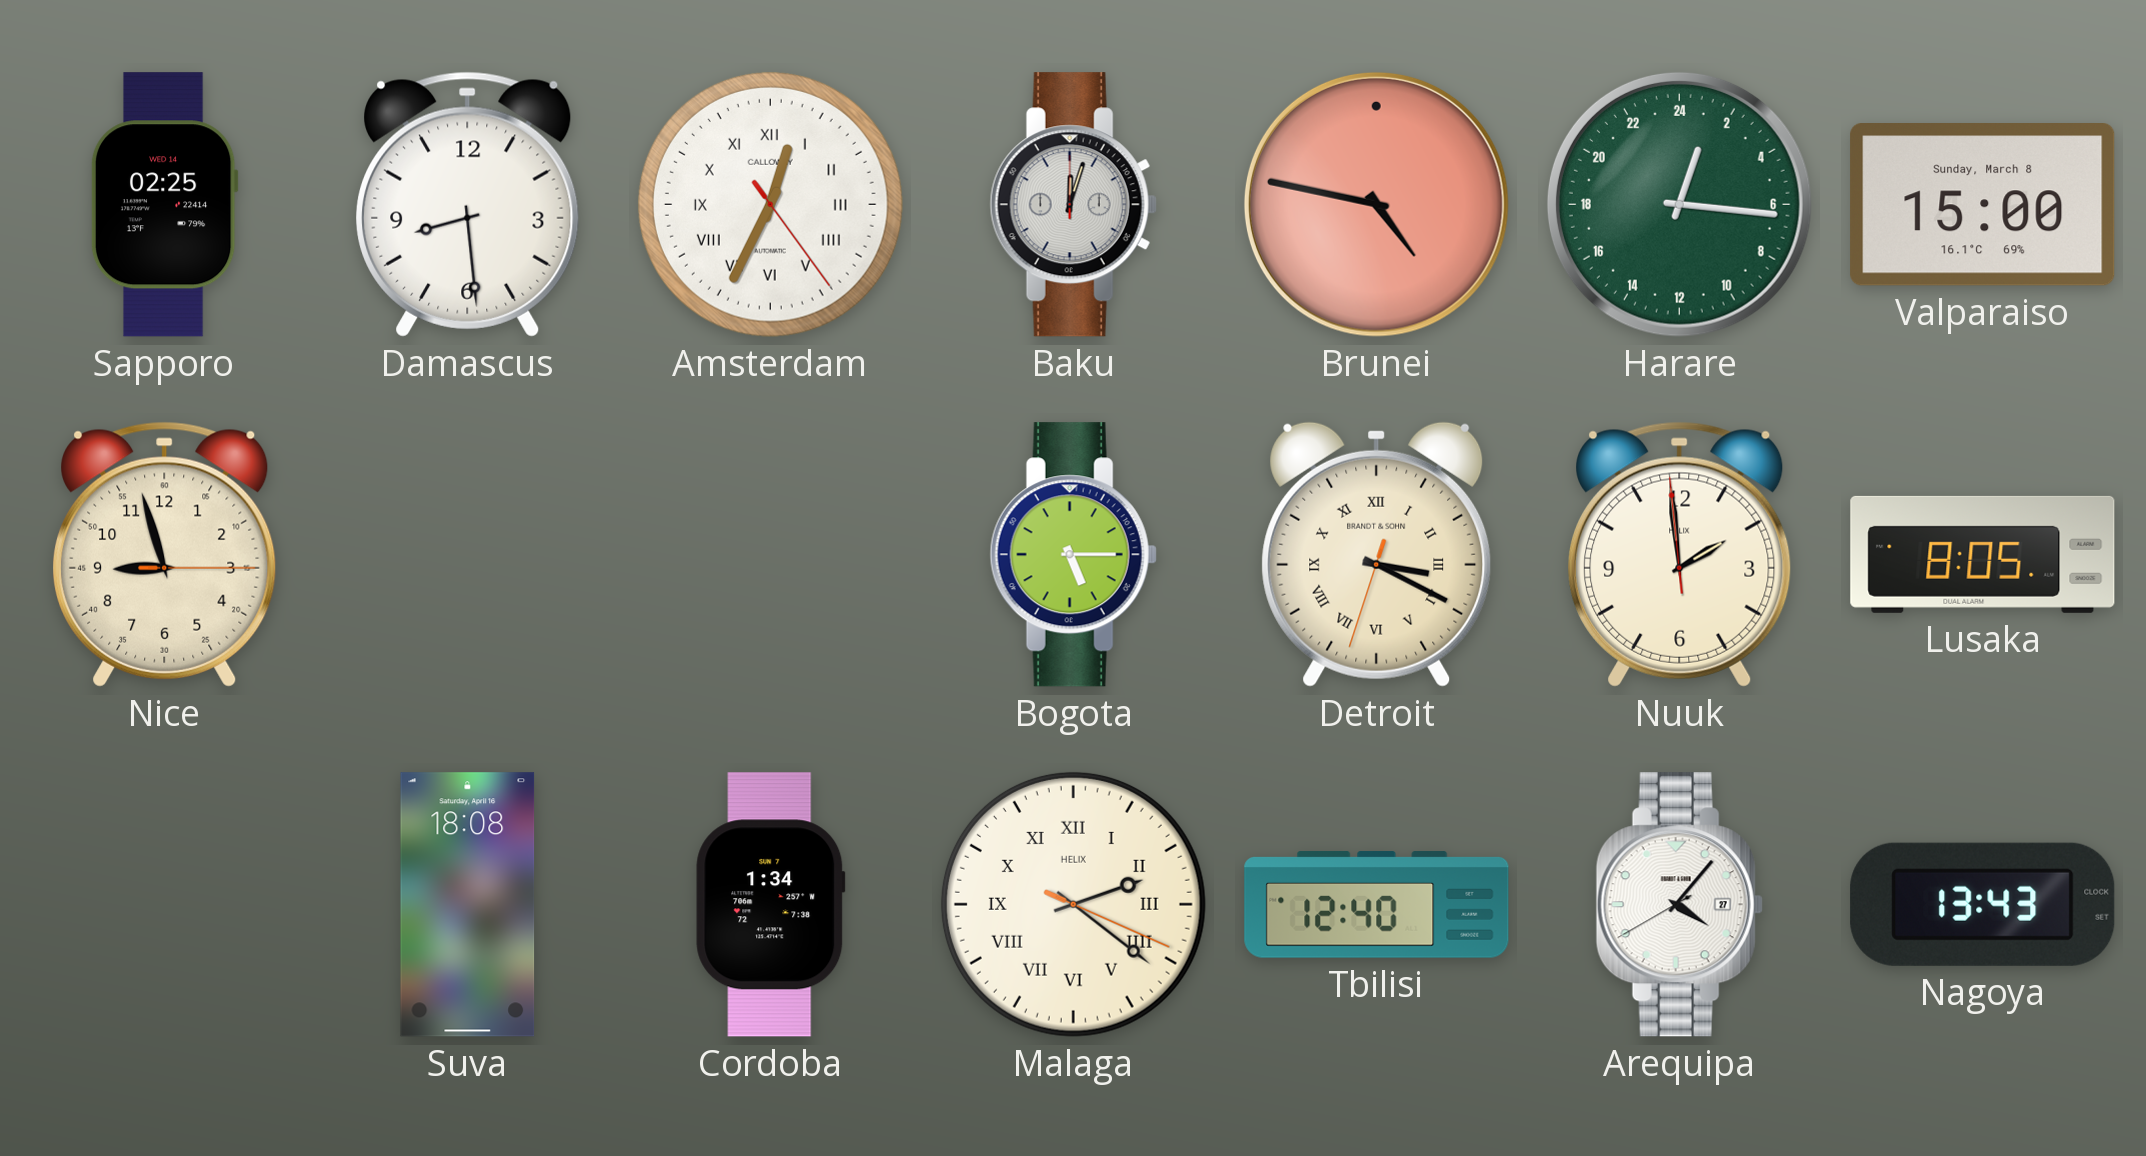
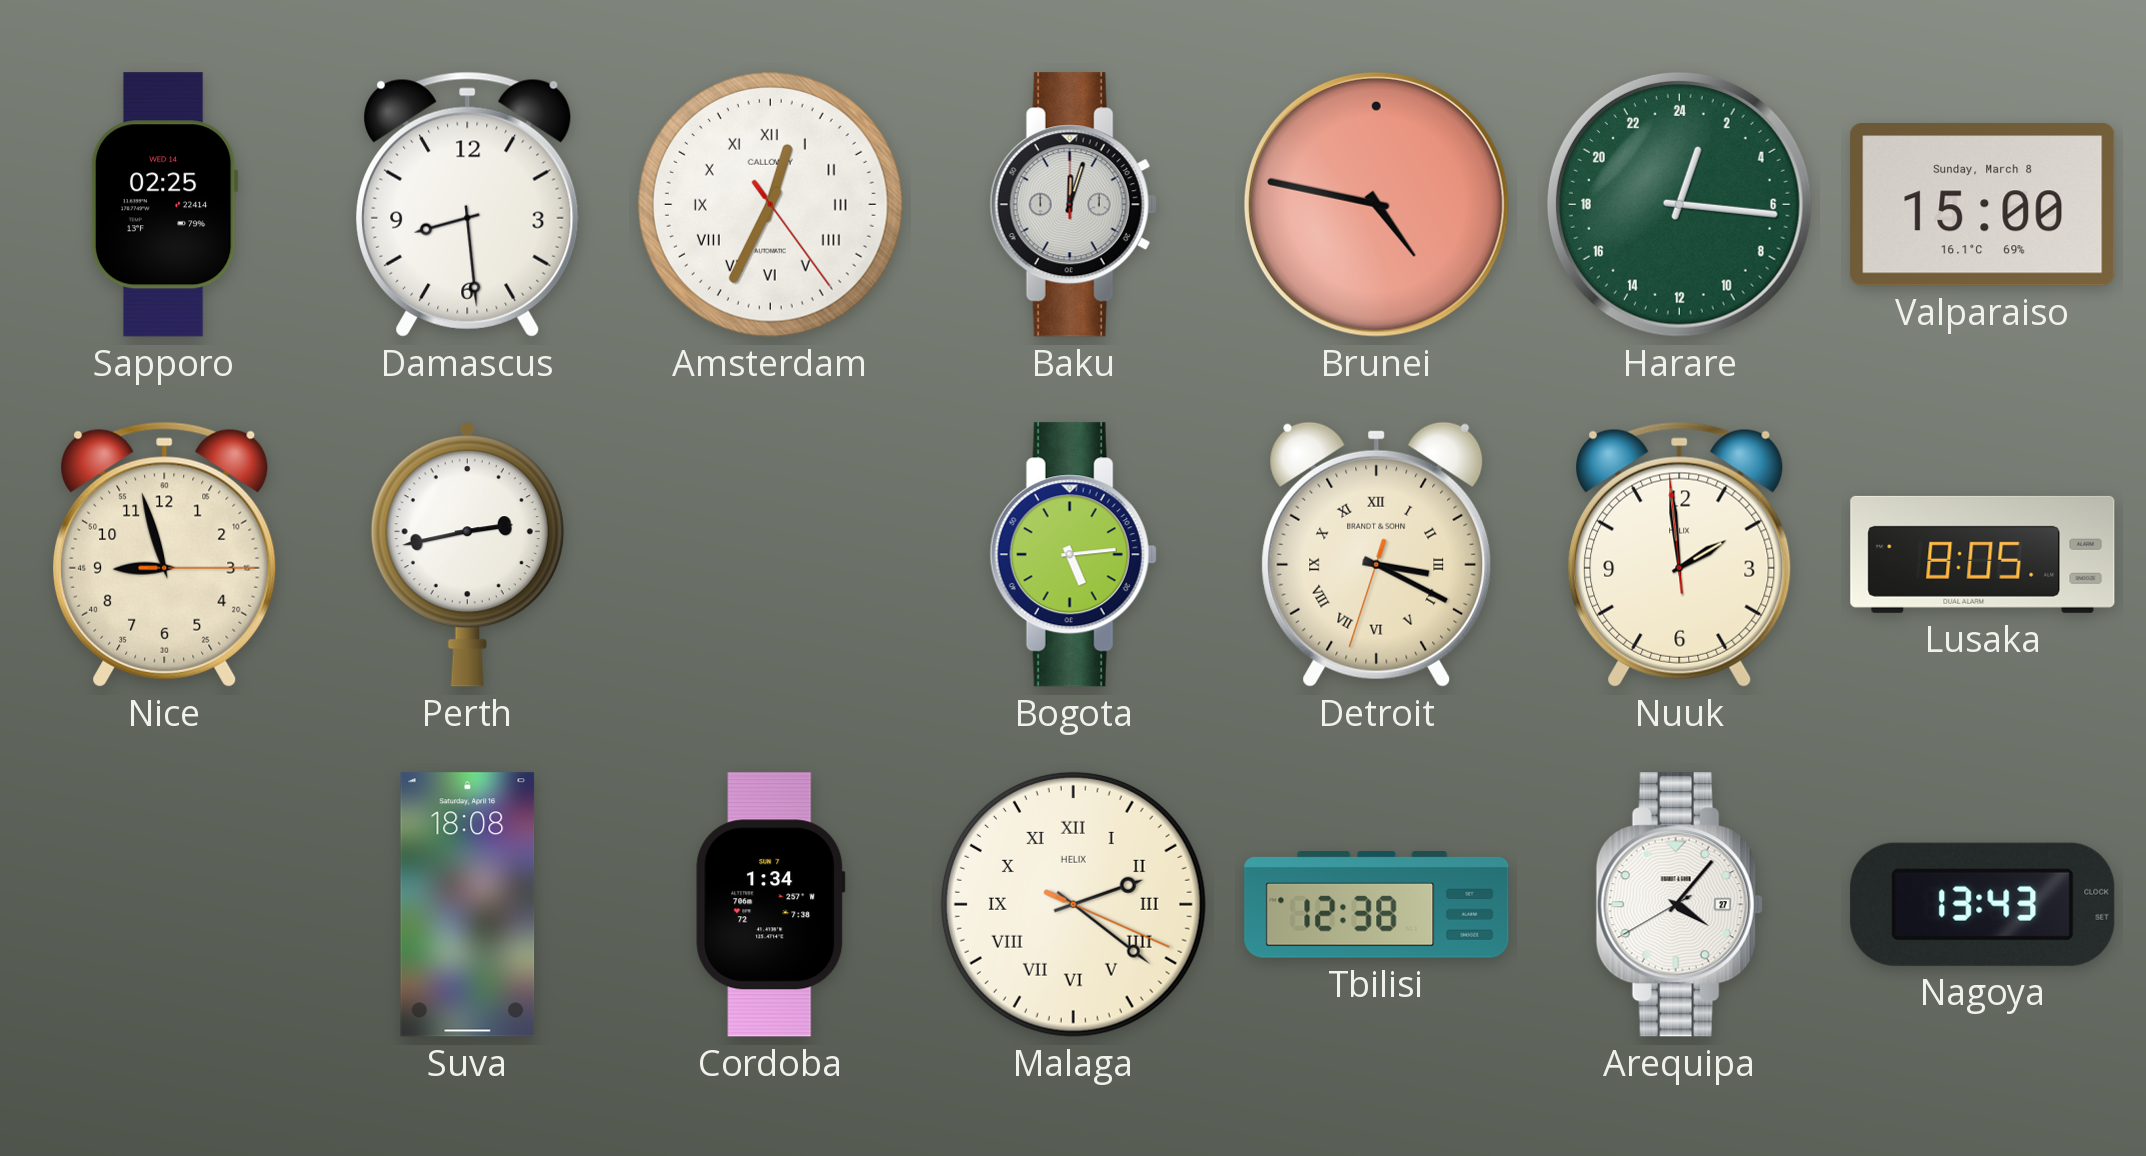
Perth: none -> 2:43
Bogota: 5:15 -> 5:14
Tbilisi: 12:40 -> 12:38
